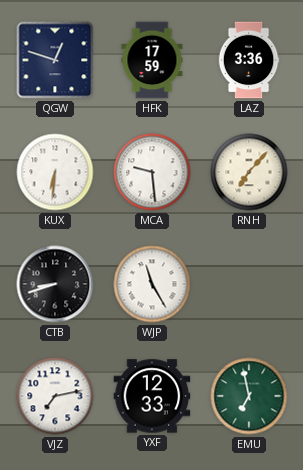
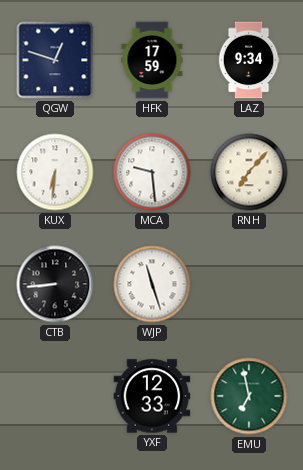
LAZ: 3:36 -> 9:34
CTB: 8:42 -> 8:44
WJP: 11:25 -> 11:27
VJZ: 7:13 -> none
